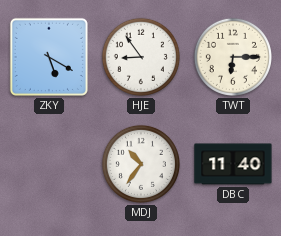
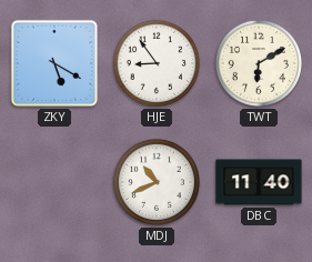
TWT: 6:15 -> 6:10
MDJ: 10:36 -> 10:41
